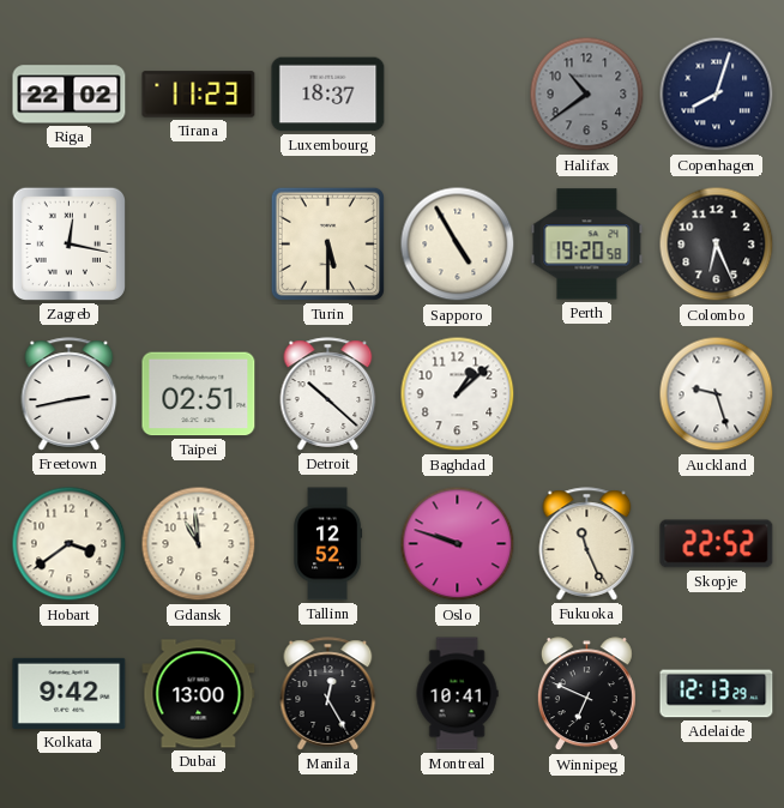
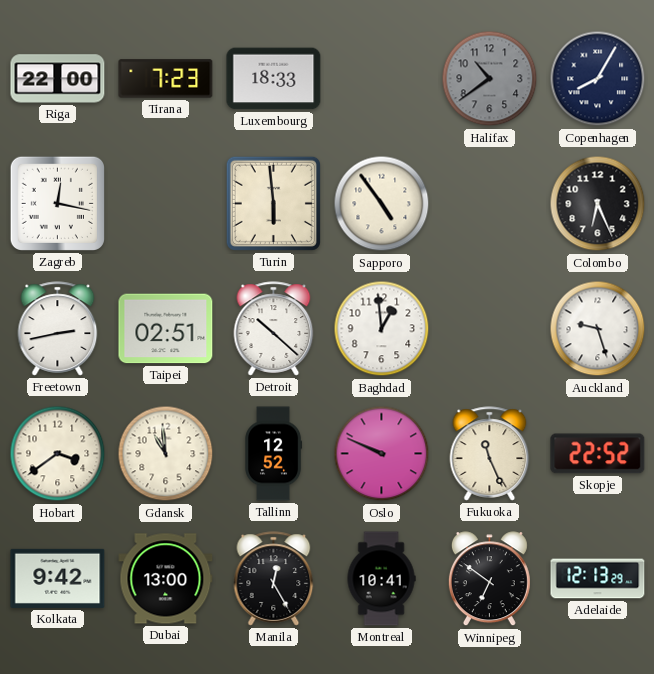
Riga: 22:02 -> 22:00
Tirana: 11:23 -> 7:23
Luxembourg: 18:37 -> 18:33
Copenhagen: 8:03 -> 8:05
Turin: 5:30 -> 5:59
Sapporo: 4:55 -> 4:54
Perth: 19:20 -> none
Baghdad: 1:08 -> 12:59
Oslo: 9:48 -> 9:49
Winnipeg: 6:49 -> 6:51
